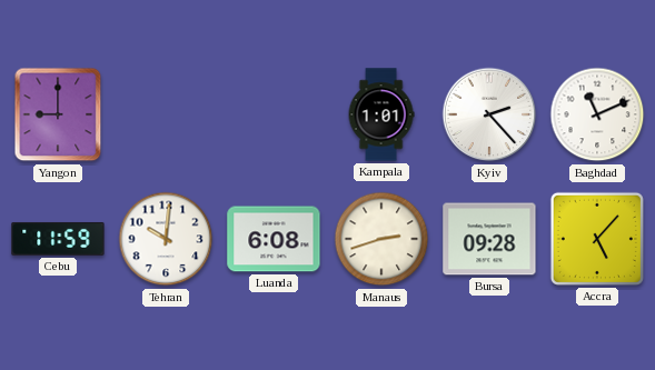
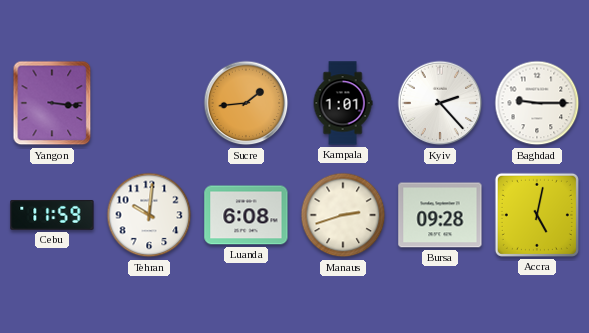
Yangon: 9:00 -> 3:16
Sucre: none -> 1:44
Baghdad: 11:11 -> 9:15
Accra: 5:07 -> 5:02
